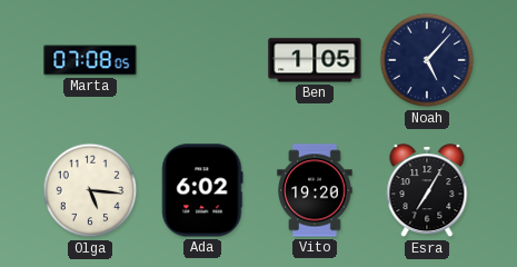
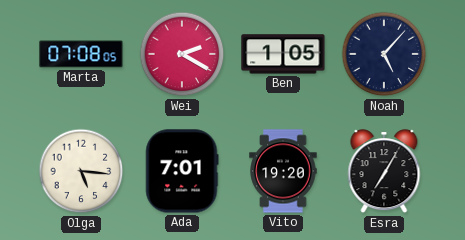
Wei: none -> 2:20
Ada: 6:02 -> 7:01
